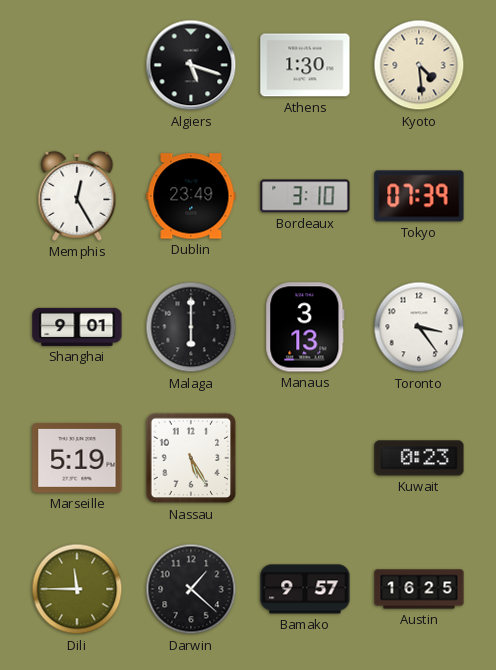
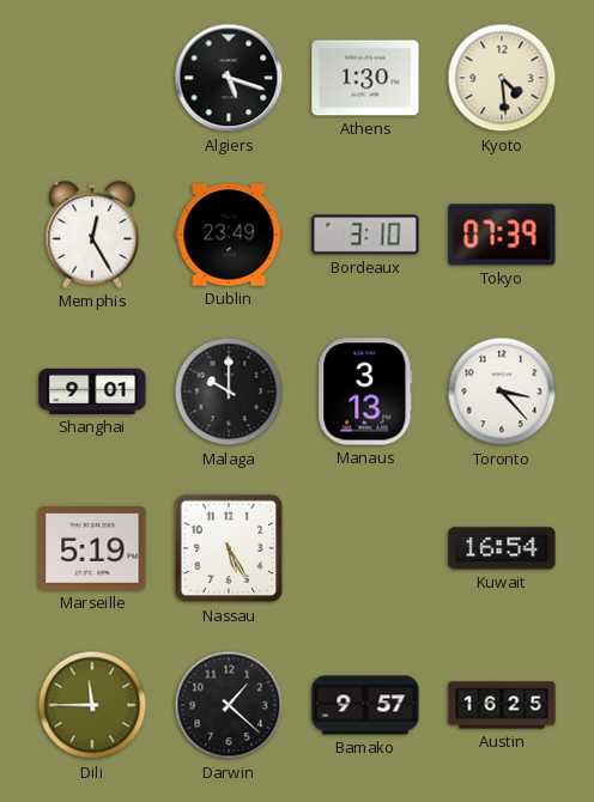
Malaga: 6:00 -> 10:00
Toronto: 3:24 -> 3:23
Kuwait: 0:23 -> 16:54
